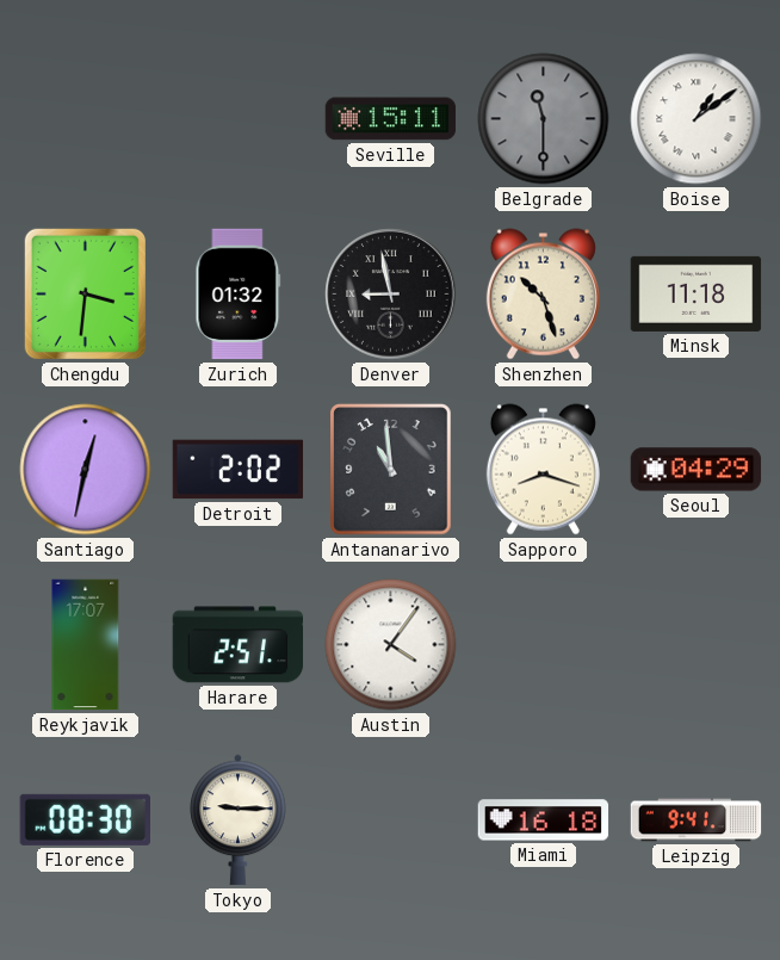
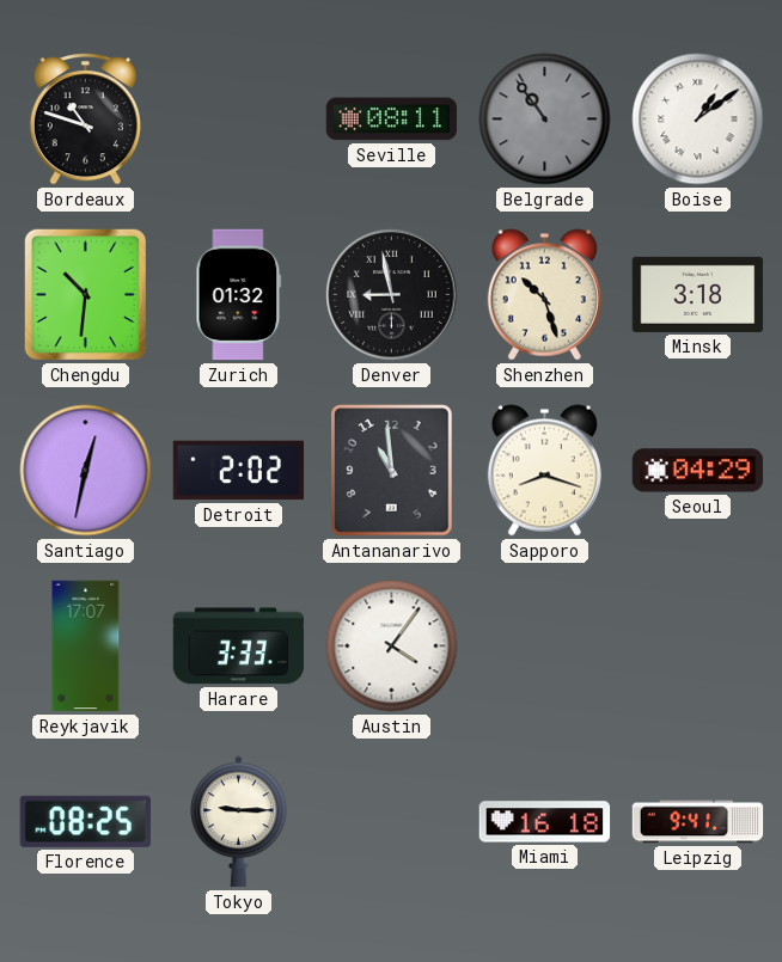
Bordeaux: none -> 10:48
Seville: 15:11 -> 08:11
Belgrade: 11:30 -> 10:54
Chengdu: 3:31 -> 10:31
Minsk: 11:18 -> 3:18
Harare: 2:51 -> 3:33
Florence: 08:30 -> 08:25
